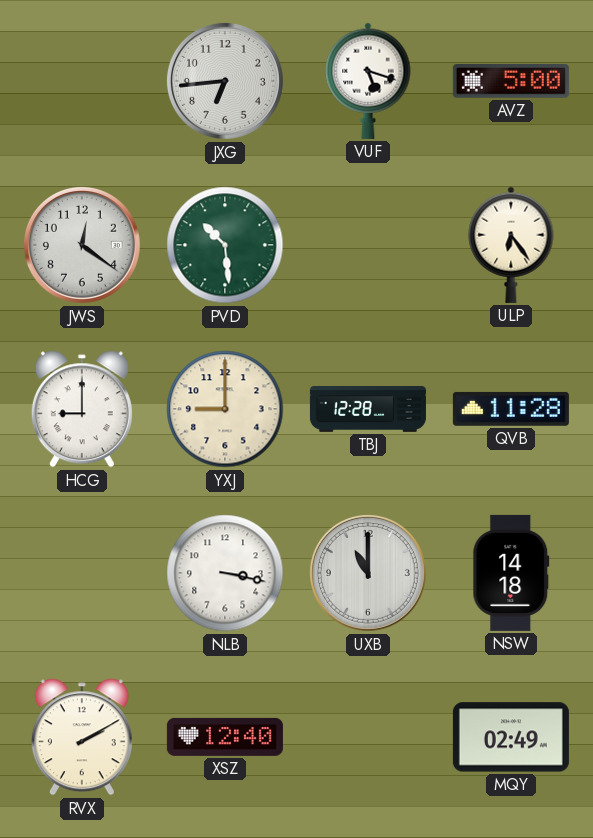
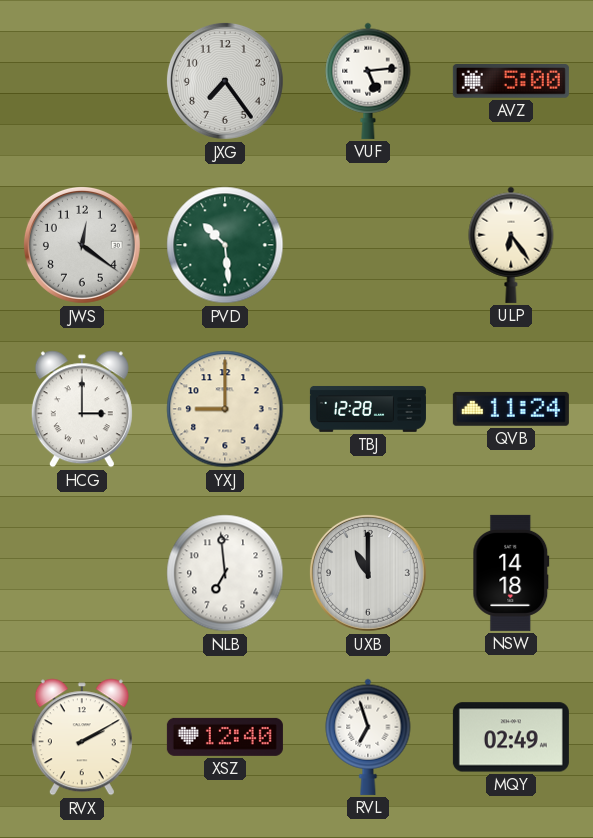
JXG: 6:44 -> 7:24
VUF: 5:18 -> 5:14
HCG: 9:00 -> 3:00
QVB: 11:28 -> 11:24
NLB: 3:17 -> 6:59
RVL: none -> 6:57
